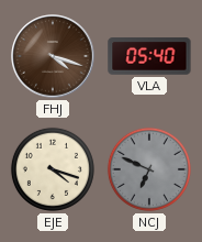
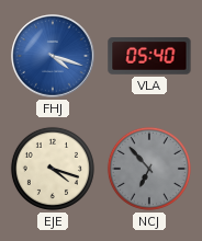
FHJ dial: brown -> blue
NCJ: 6:49 -> 6:53
